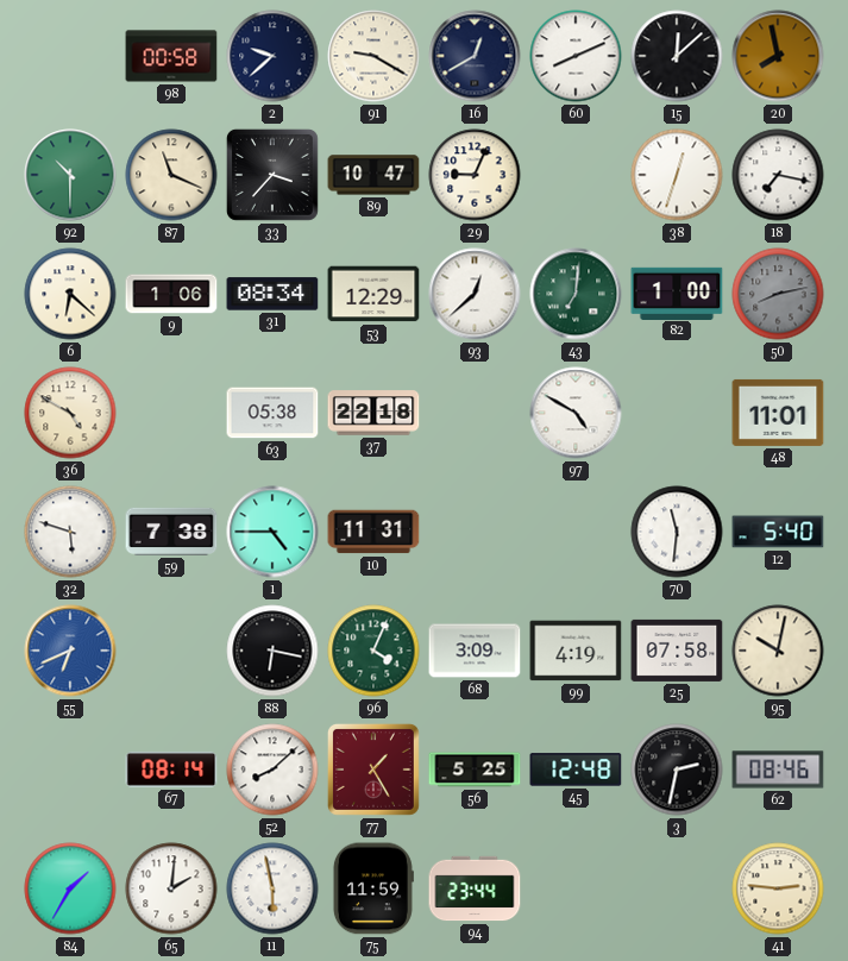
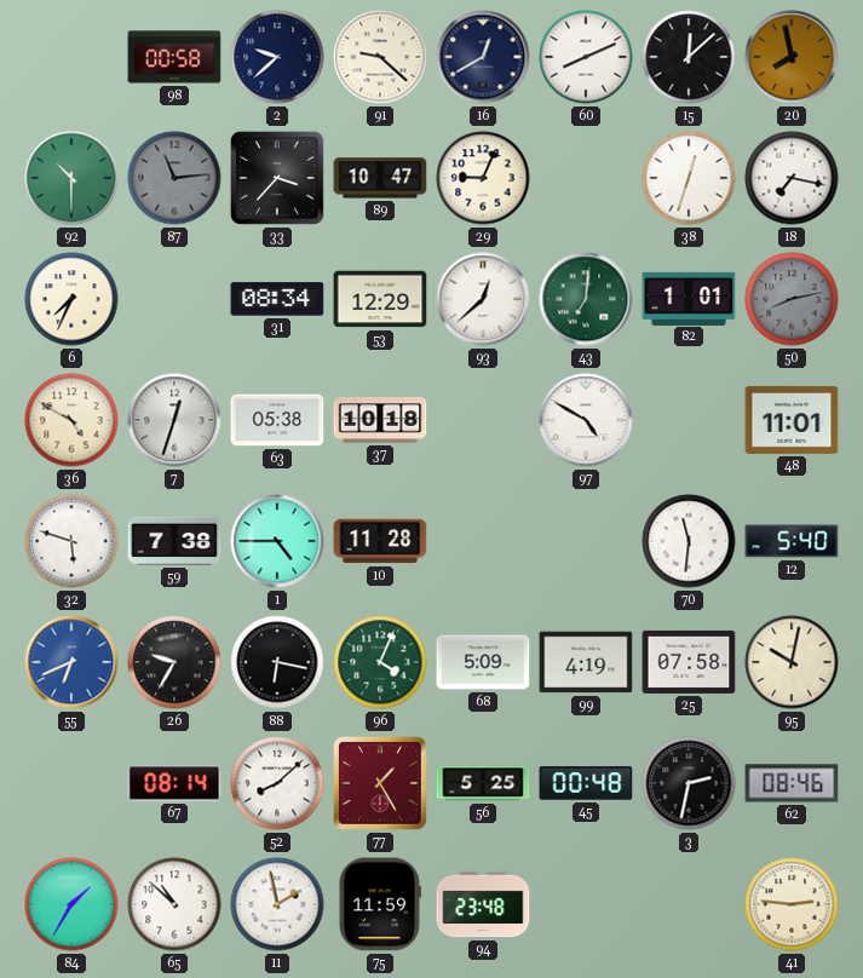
91: 9:20 -> 9:22
87: 11:19 -> 11:14
87 dial: cream -> grey
6: 6:22 -> 7:34
9: 1:06 -> none
82: 1:00 -> 1:01
7: none -> 12:33
37: 22:18 -> 10:18
10: 11:31 -> 11:28
26: none -> 9:35
68: 3:09 -> 5:09
45: 12:48 -> 00:48
65: 2:01 -> 10:52
11: 5:58 -> 1:58
94: 23:44 -> 23:48
